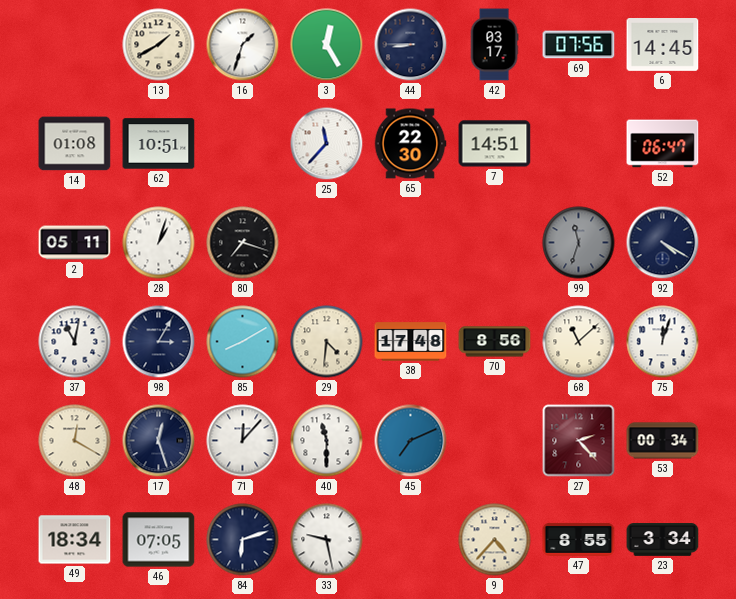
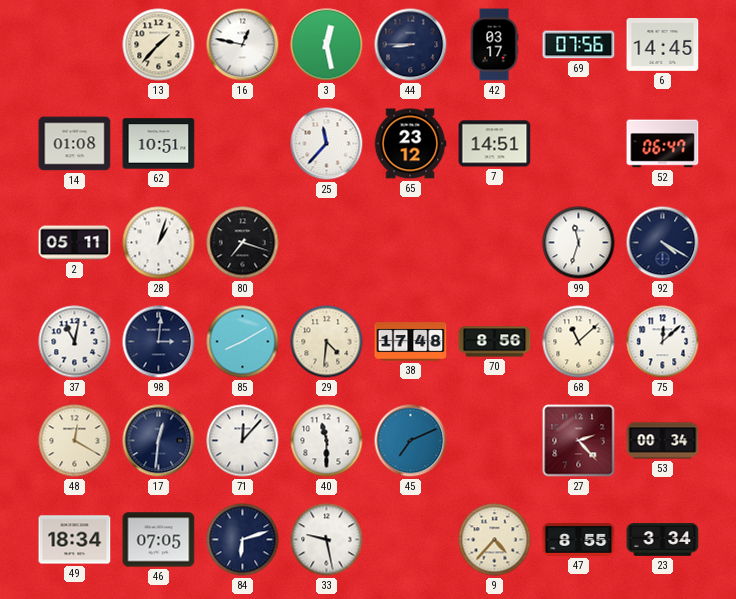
13: 1:40 -> 1:37
16: 1:33 -> 12:47
3: 12:25 -> 12:28
65: 22:30 -> 23:12
99 dial: grey -> white
98: 3:05 -> 3:01
75: 12:03 -> 12:08
17: 12:27 -> 12:31
